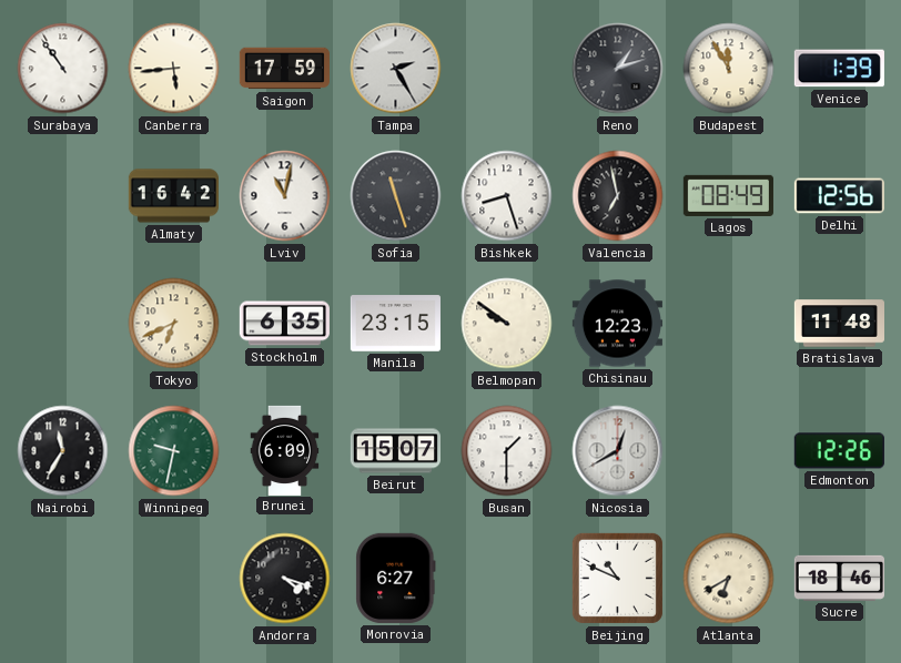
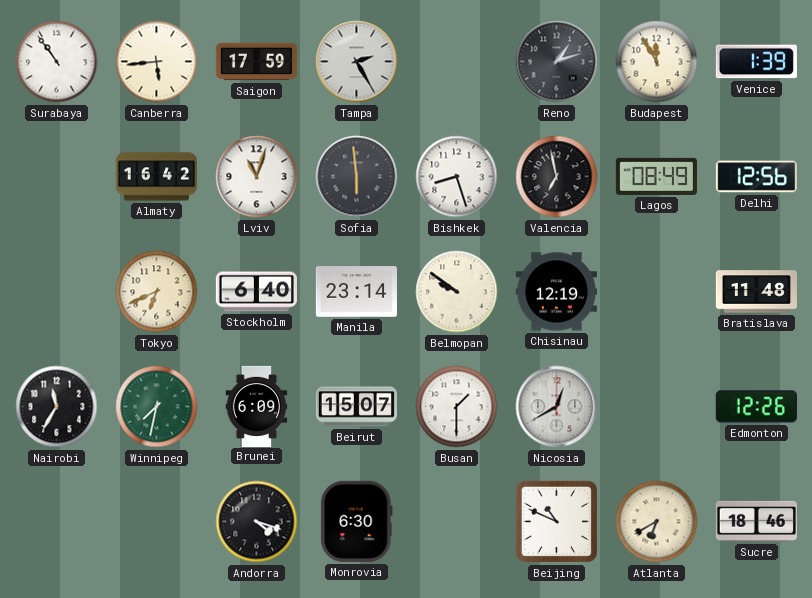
Lviv: 11:02 -> 11:03
Sofia: 11:27 -> 5:59
Stockholm: 6:35 -> 6:40
Manila: 23:15 -> 23:14
Chisinau: 12:23 -> 12:19
Winnipeg: 9:32 -> 7:32
Monrovia: 6:27 -> 6:30
